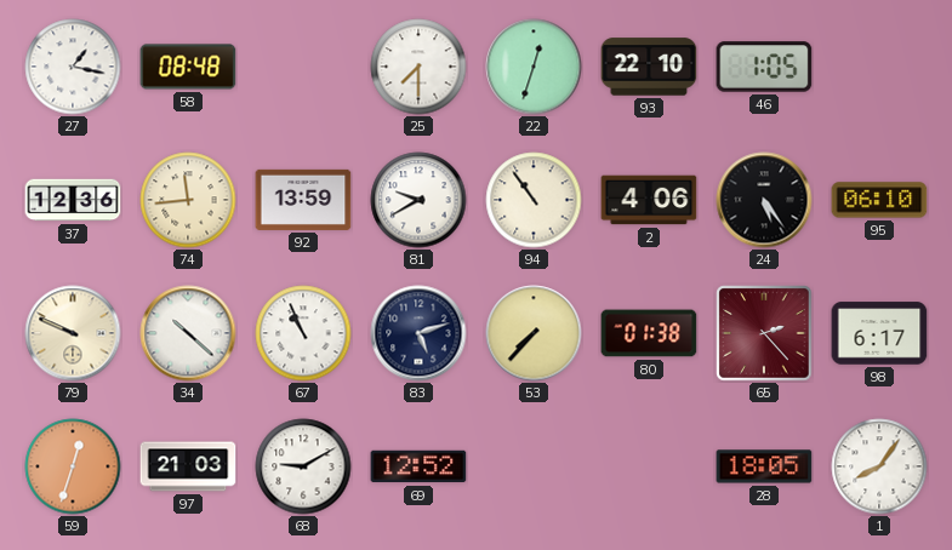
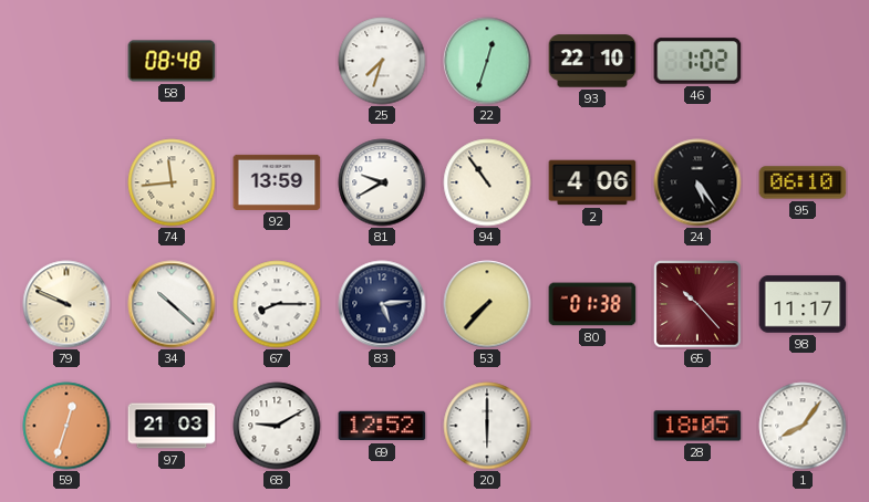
27: 1:17 -> none
25: 7:30 -> 7:33
46: 1:05 -> 1:02
37: 12:36 -> none
67: 10:56 -> 8:15
83: 5:12 -> 5:14
65: 2:23 -> 10:23
98: 6:17 -> 11:17
20: none -> 6:00
